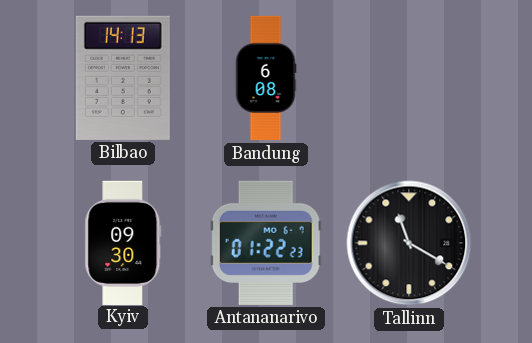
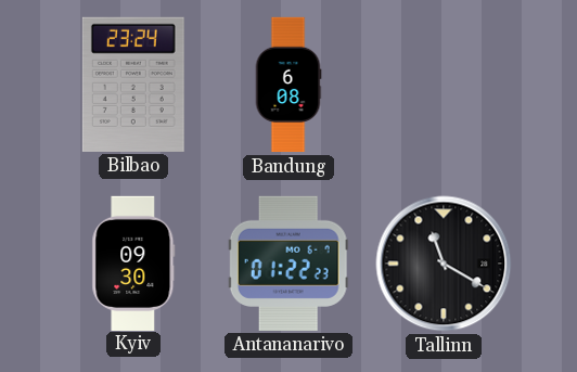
Bilbao: 14:13 -> 23:24
